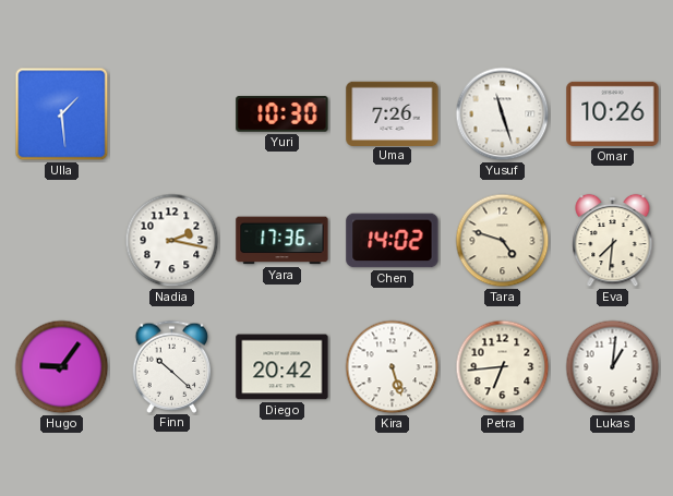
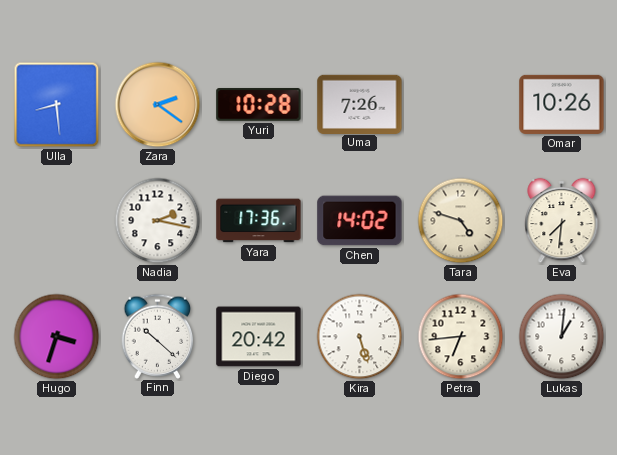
Ulla: 1:29 -> 8:29
Zara: none -> 2:21
Yuri: 10:30 -> 10:28
Yusuf: 11:27 -> none
Hugo: 9:06 -> 3:33
